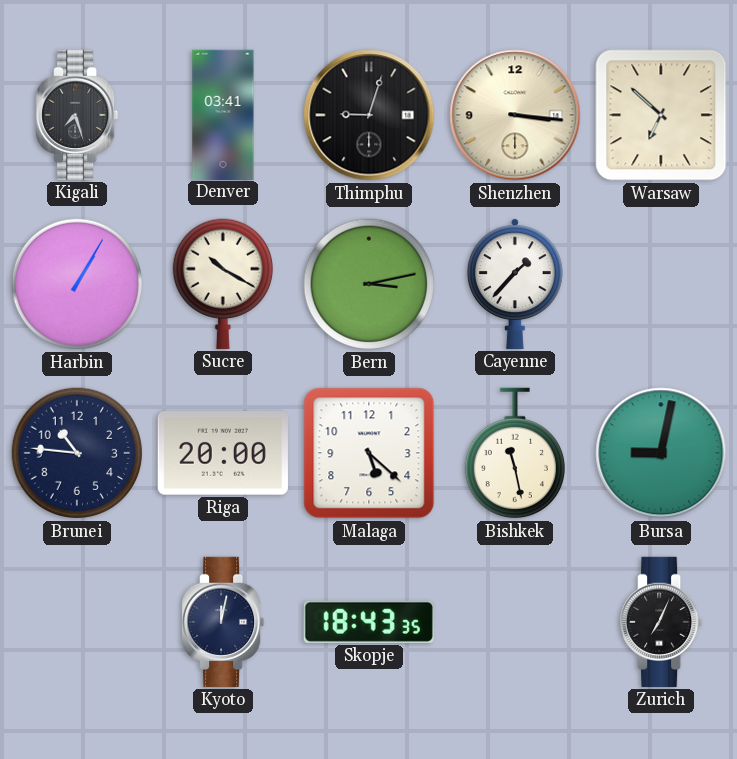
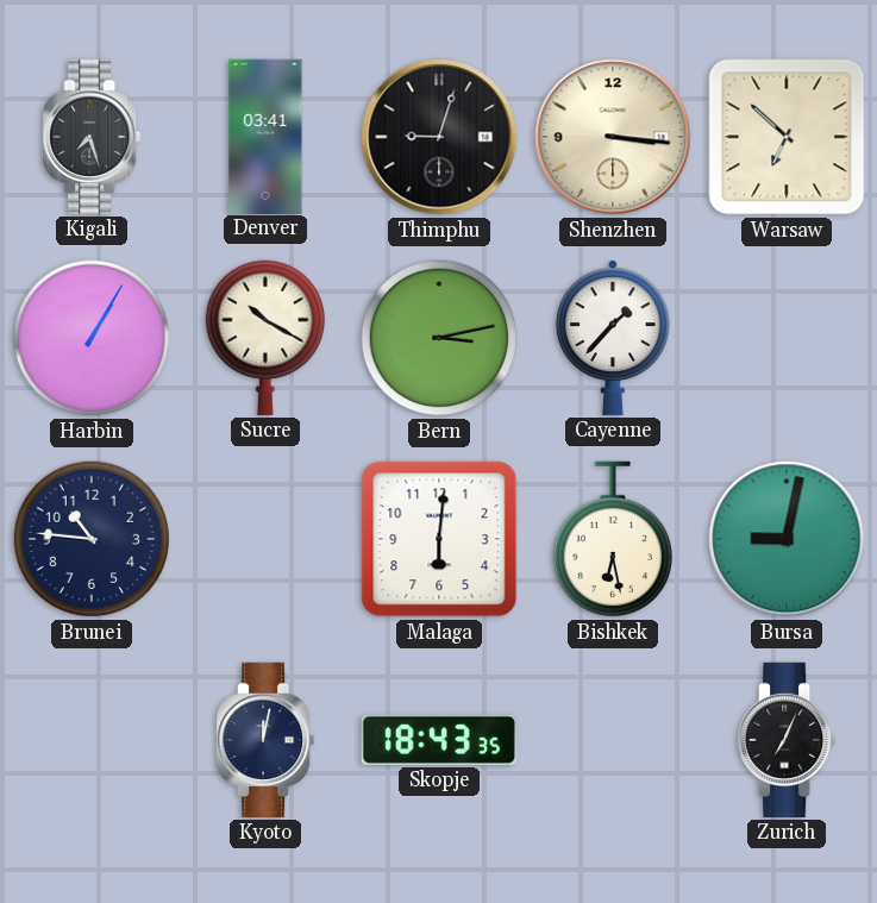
Riga: 20:00 -> none
Malaga: 5:22 -> 6:01
Bishkek: 11:28 -> 6:28
